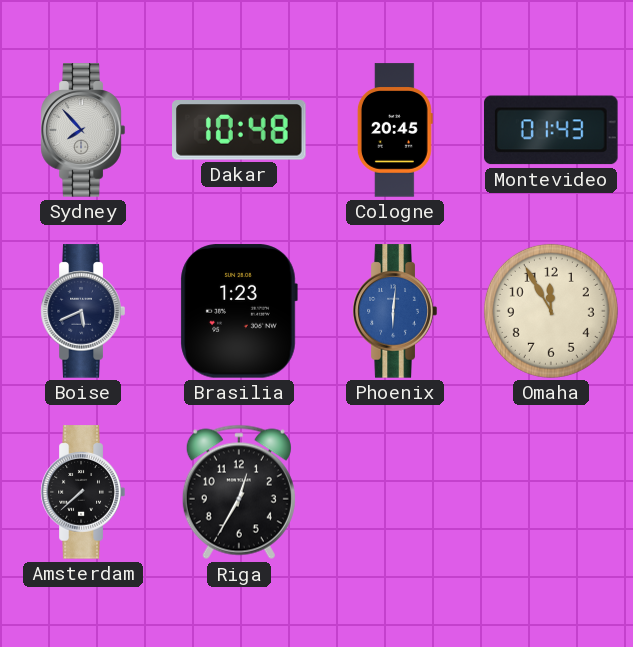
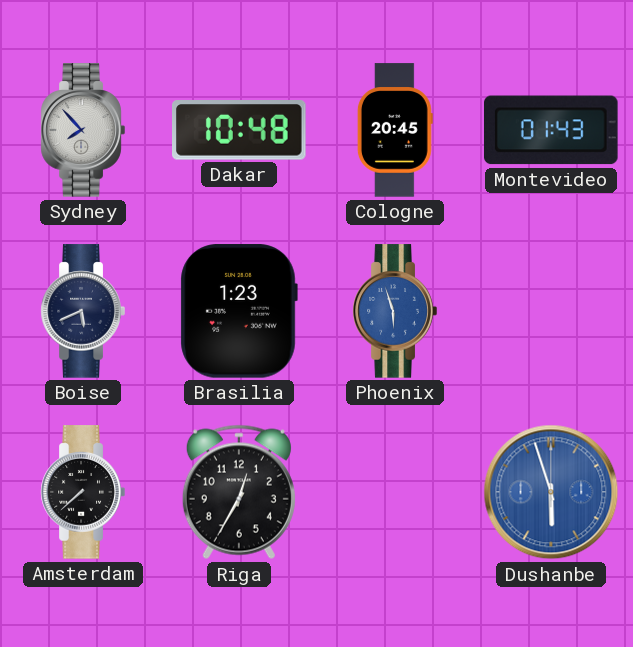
Phoenix: 6:01 -> 5:57
Omaha: 11:55 -> none
Dushanbe: none -> 5:57
